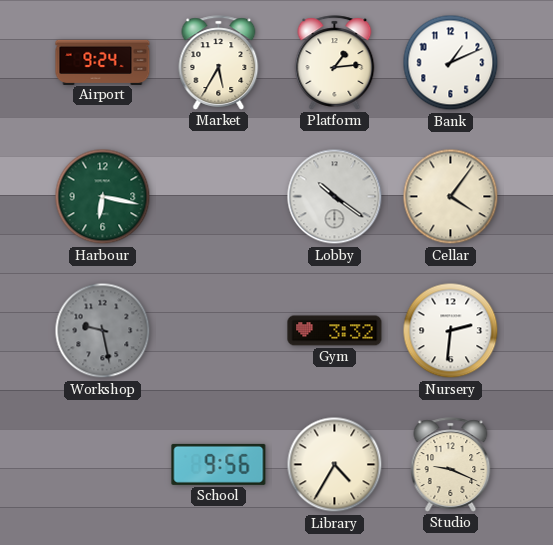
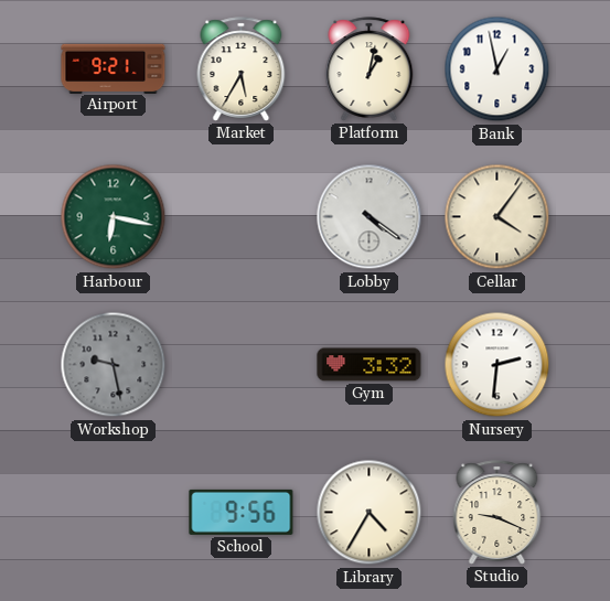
Airport: 9:24 -> 9:21
Platform: 1:14 -> 1:02
Bank: 1:11 -> 12:58
Lobby: 10:21 -> 4:21
